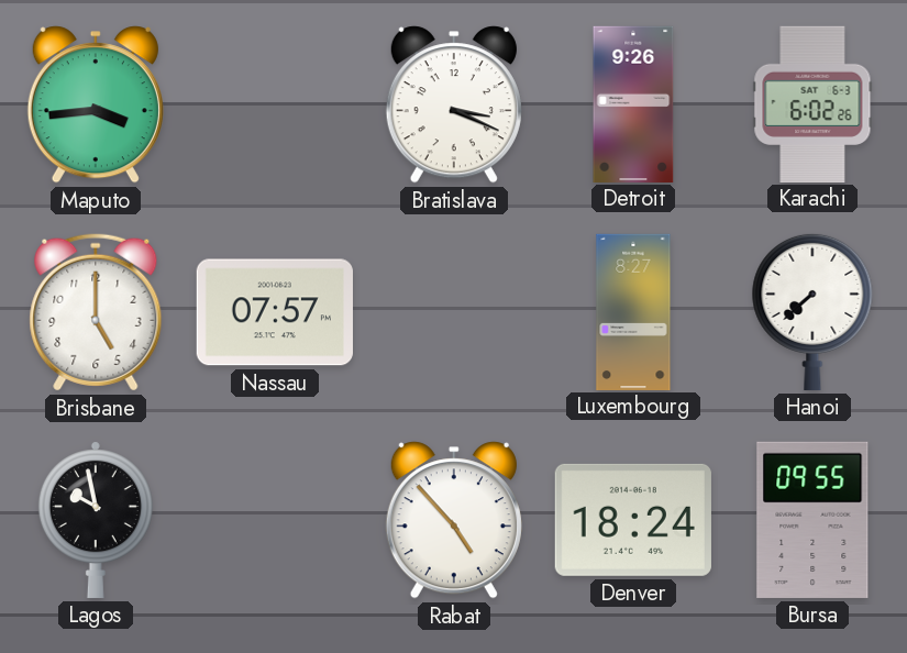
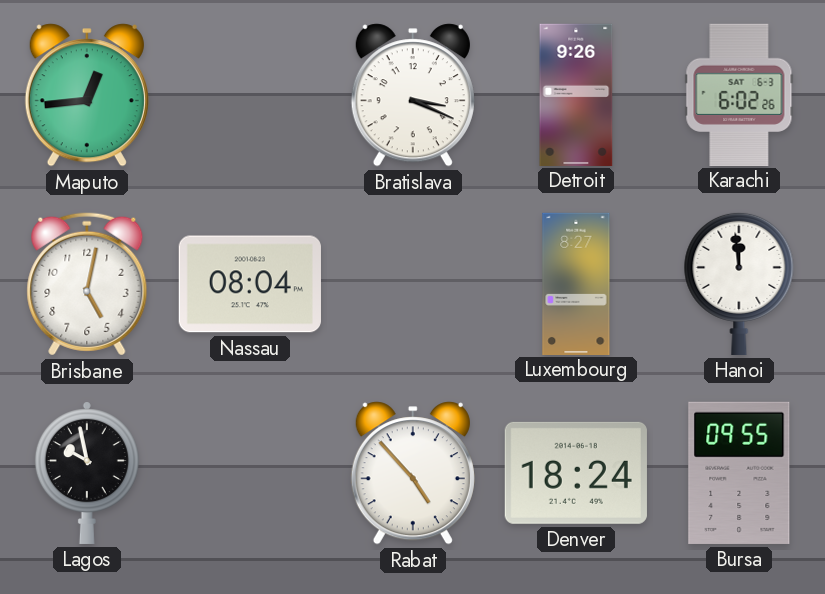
Maputo: 3:44 -> 12:44
Brisbane: 5:00 -> 5:02
Nassau: 07:57 -> 08:04
Hanoi: 7:38 -> 11:59
